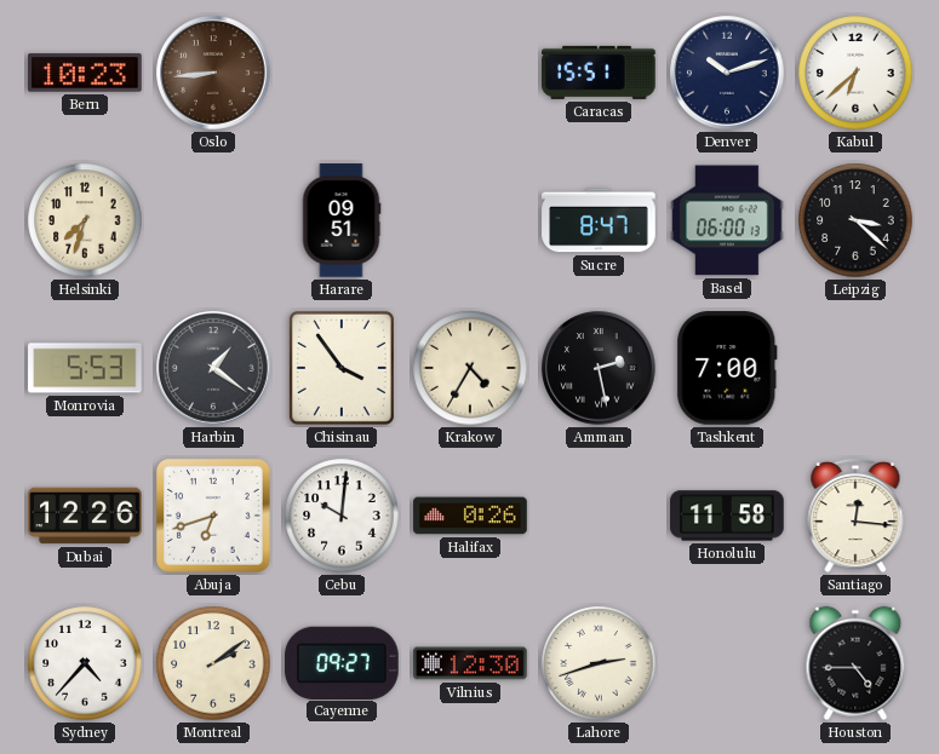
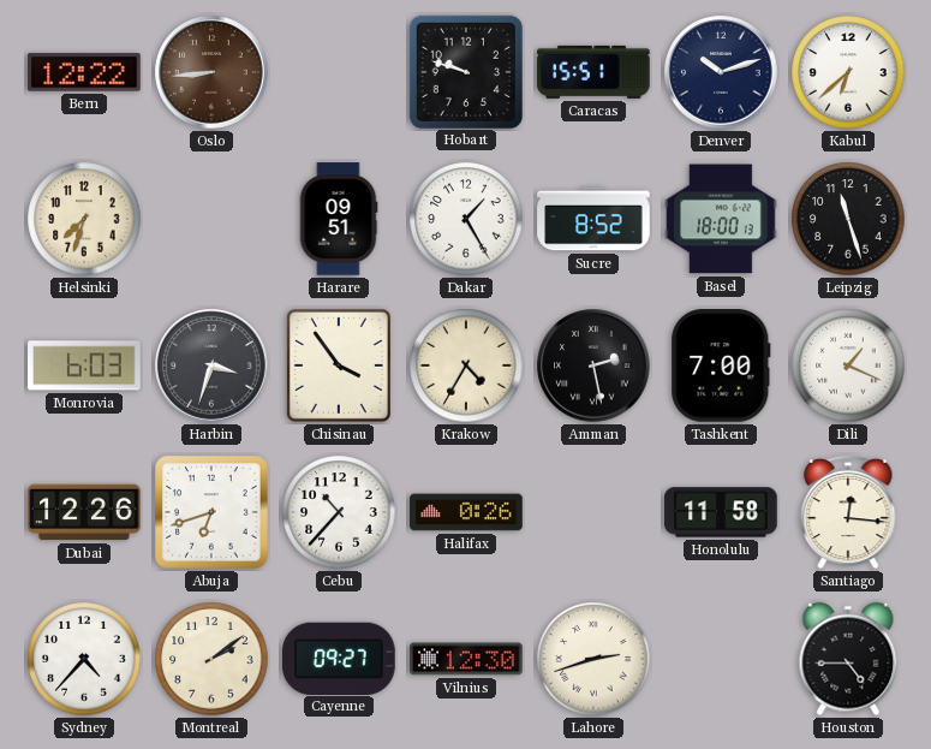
Bern: 10:23 -> 12:22
Hobart: none -> 9:48
Dakar: none -> 1:25
Sucre: 8:47 -> 8:52
Basel: 06:00 -> 18:00
Leipzig: 3:22 -> 11:27
Monrovia: 5:53 -> 6:03
Harbin: 1:21 -> 3:33
Dili: none -> 1:19
Cebu: 10:01 -> 10:37
